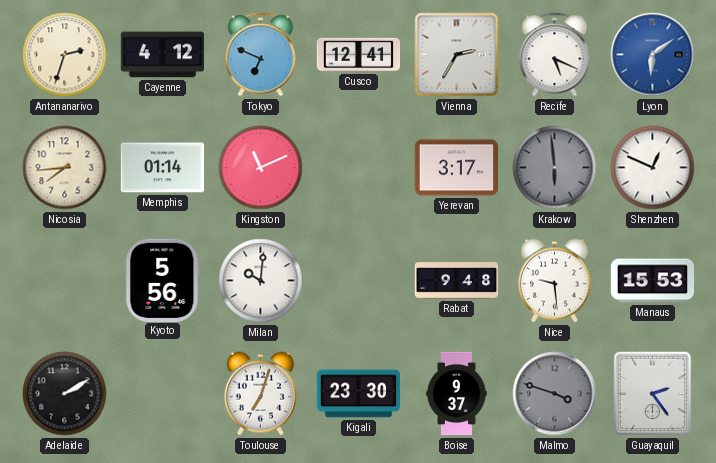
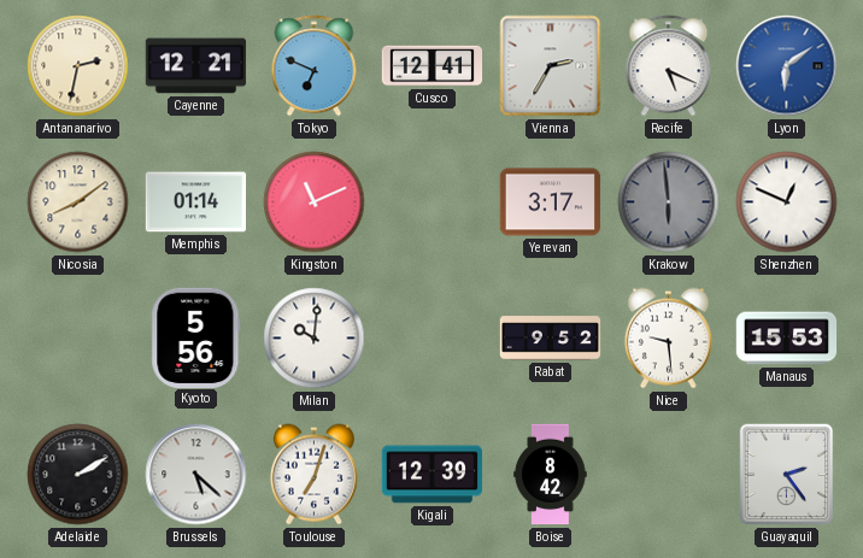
Antananarivo: 2:33 -> 2:32
Cayenne: 4:12 -> 12:21
Nicosia: 7:44 -> 8:09
Rabat: 9:48 -> 9:52
Brussels: none -> 5:22
Kigali: 23:30 -> 12:39
Boise: 9:37 -> 8:42
Malmo: 3:48 -> none
